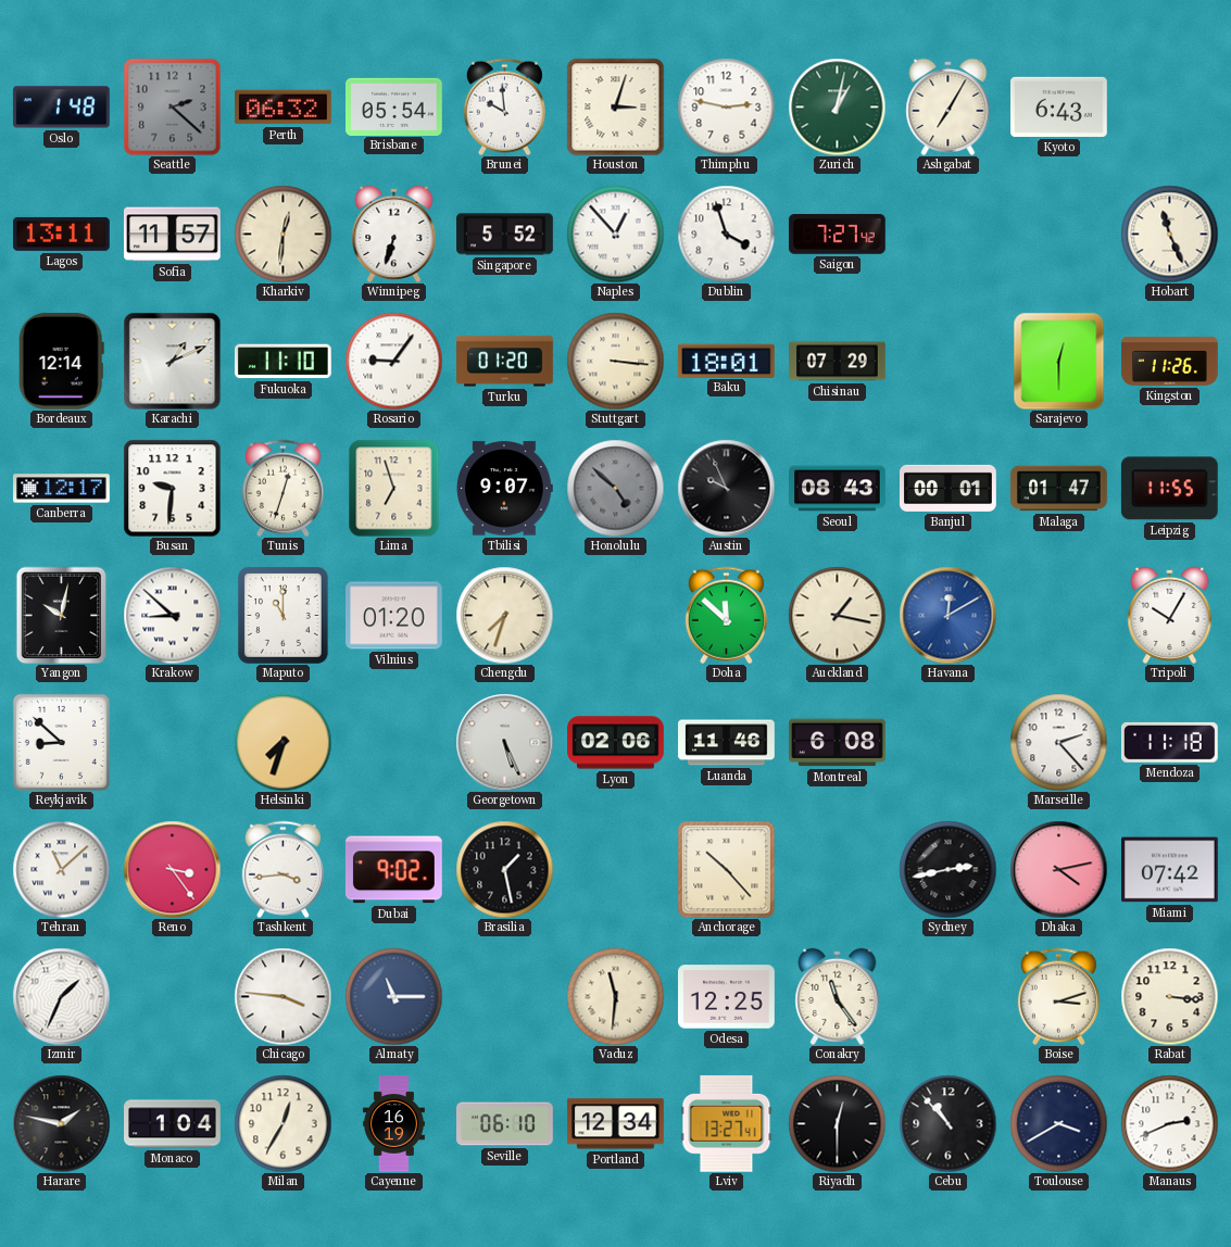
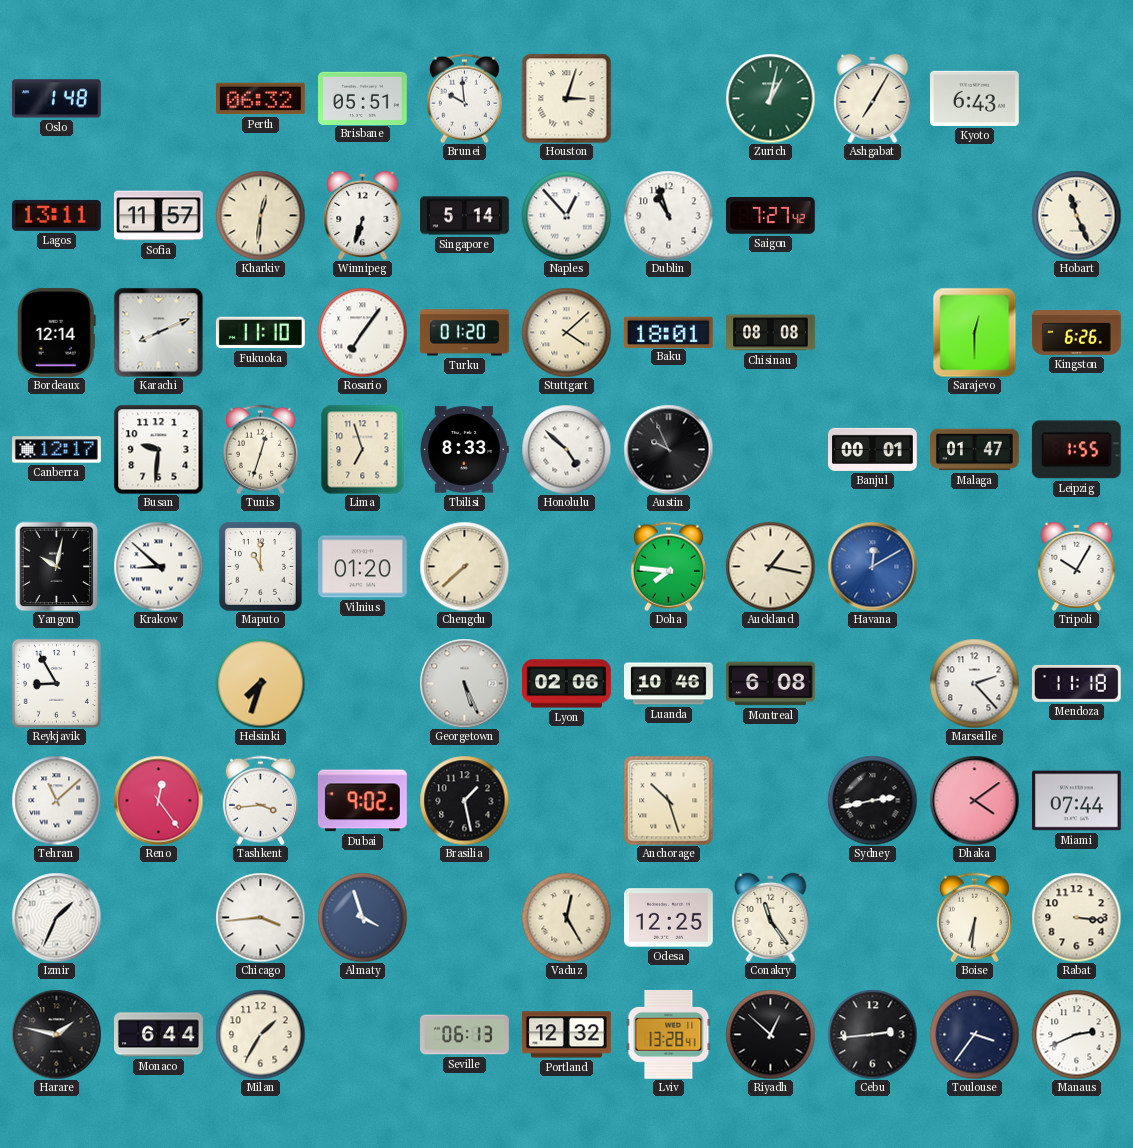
Seattle: 2:22 -> none
Brisbane: 05:54 -> 05:51
Thimphu: 2:47 -> none
Singapore: 5:52 -> 5:14
Dublin: 3:57 -> 10:57
Karachi: 1:11 -> 8:11
Rosario: 9:06 -> 7:06
Stuttgart: 3:16 -> 4:08
Chisinau: 07:29 -> 08:08
Kingston: 11:26 -> 6:26
Tbilisi: 9:07 -> 8:33
Honolulu dial: grey -> white
Seoul: 08:43 -> none
Leipzig: 11:55 -> 1:55
Chengdu: 7:33 -> 7:38
Doha: 11:52 -> 7:46
Reykjavik: 8:52 -> 8:55
Luanda: 11:46 -> 10:46
Reno: 3:24 -> 12:24
Anchorage: 10:23 -> 10:27
Dhaka: 4:13 -> 4:09
Miami: 07:42 -> 07:44
Chicago: 3:46 -> 3:44
Almaty: 11:15 -> 3:57
Vaduz: 11:31 -> 12:25
Boise: 3:12 -> 6:31
Monaco: 1:04 -> 6:44
Milan: 12:35 -> 1:35
Cayenne: 16:19 -> none
Seville: 06:10 -> 06:13
Portland: 12:34 -> 12:32
Lviv: 13:27 -> 13:28
Riyadh: 12:30 -> 12:52
Cebu: 10:53 -> 2:44
Toulouse: 3:40 -> 3:36
